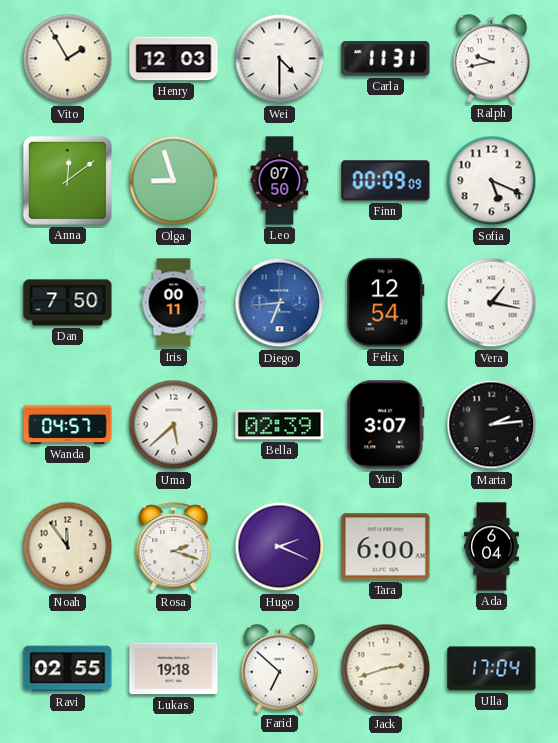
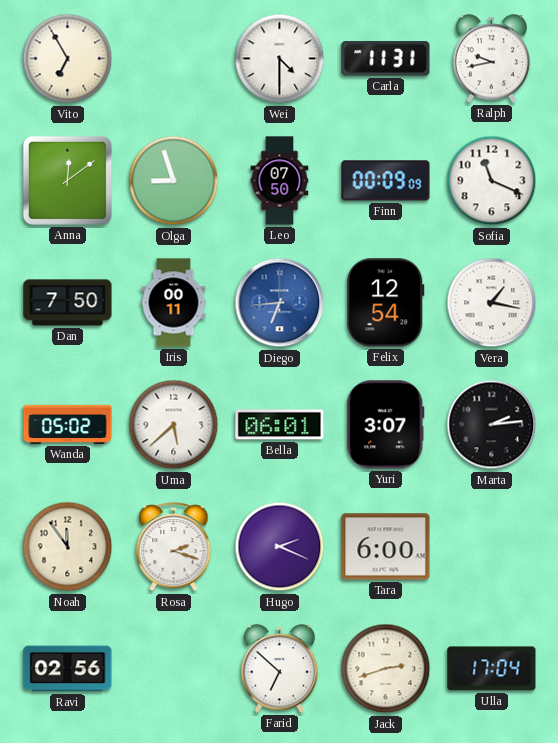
Vito: 1:55 -> 6:55
Henry: 12:03 -> none
Sofia: 5:19 -> 11:19
Wanda: 04:57 -> 05:02
Bella: 02:39 -> 06:01
Ada: 6:04 -> none
Ravi: 02:55 -> 02:56
Lukas: 19:18 -> none
